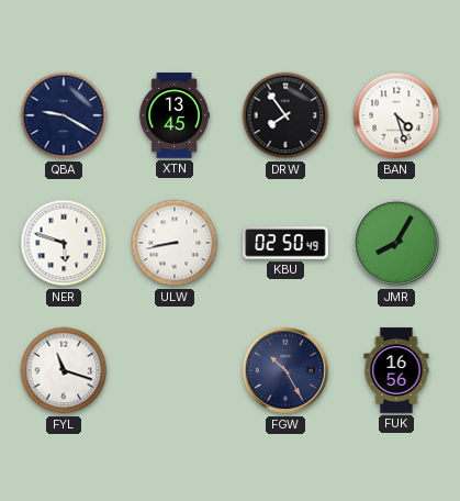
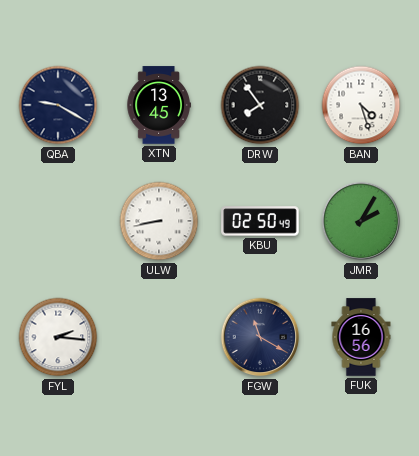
NER: 5:48 -> none
JMR: 8:05 -> 2:05
FYL: 11:18 -> 2:16
FGW: 10:25 -> 11:20
